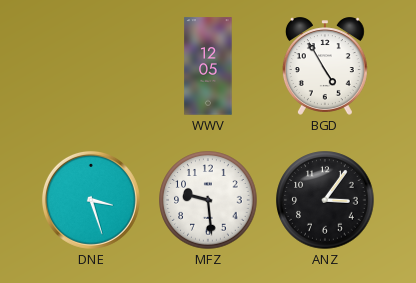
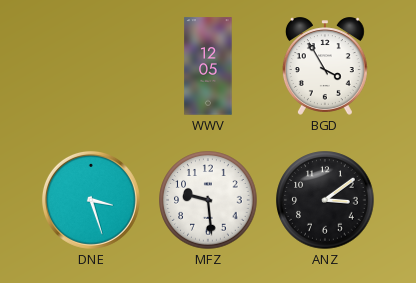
BGD: 4:55 -> 3:55
ANZ: 3:06 -> 3:09
